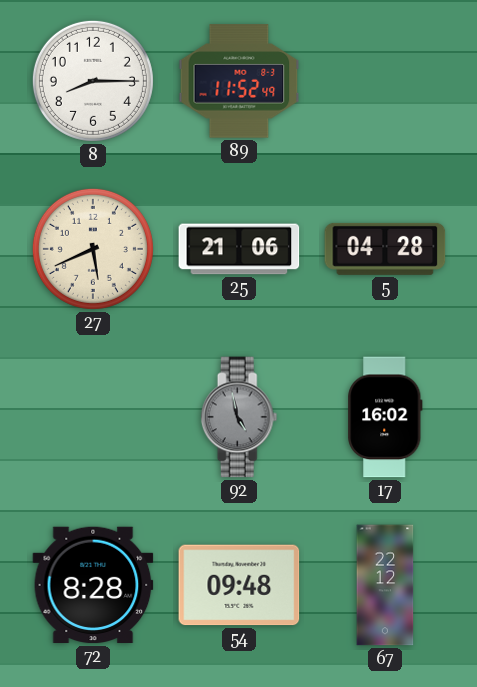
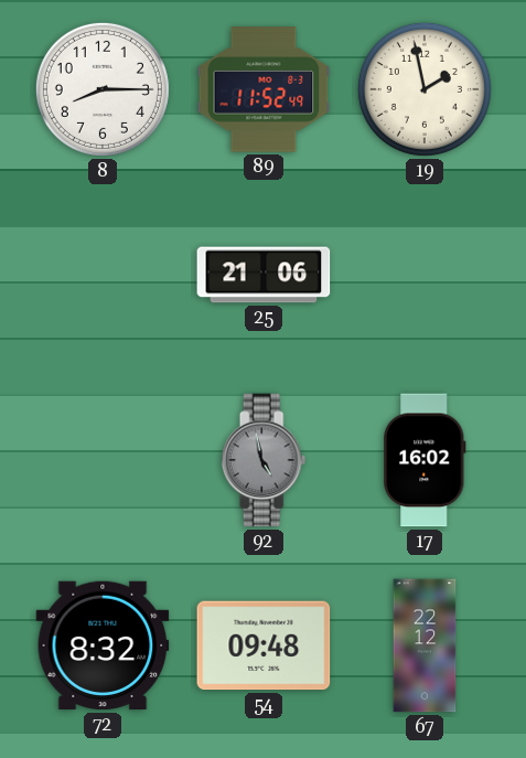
19: none -> 1:58
27: 5:41 -> none
5: 04:28 -> none
72: 8:28 -> 8:32
